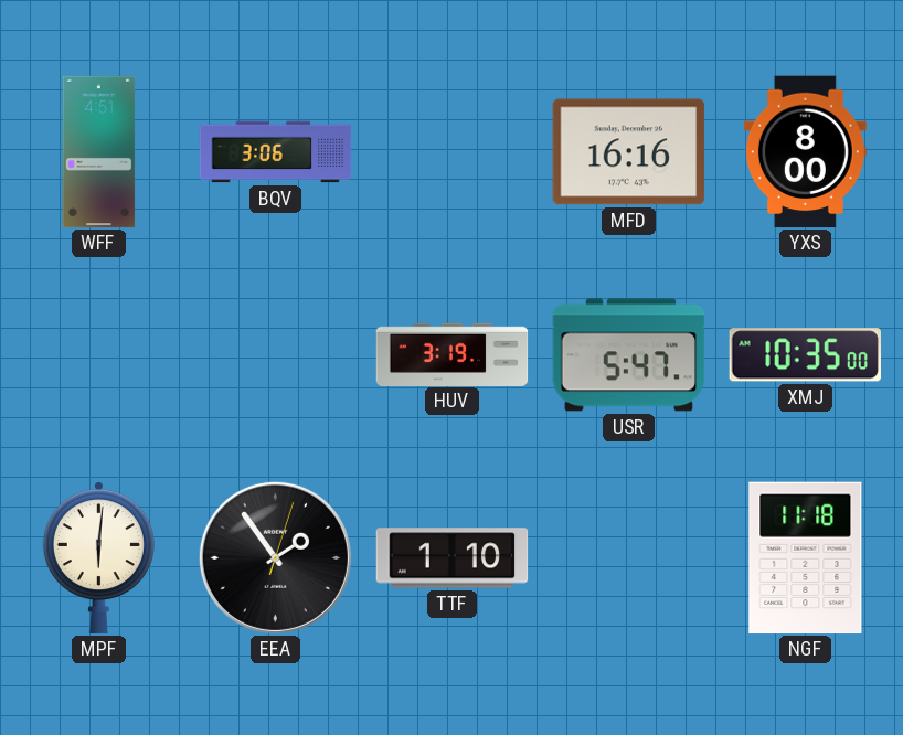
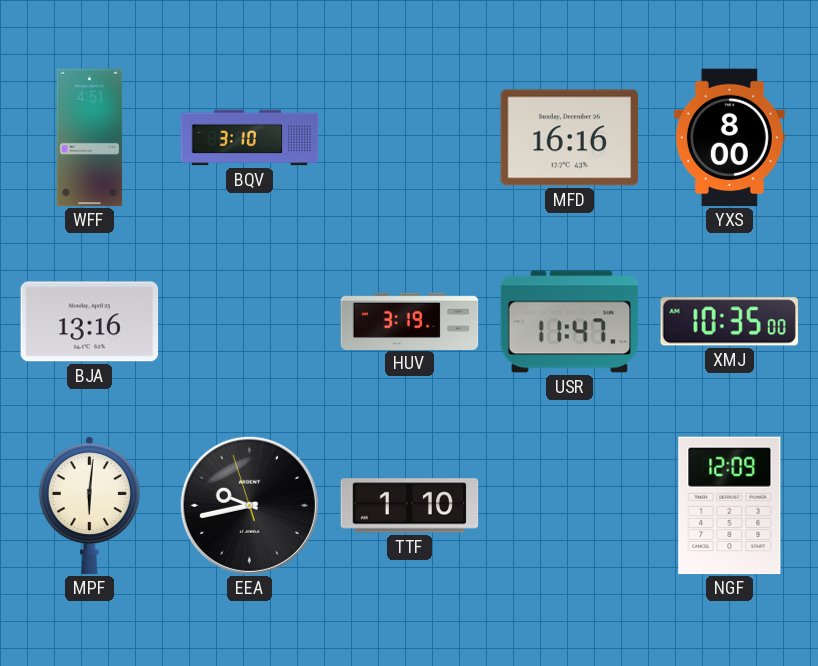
BQV: 3:06 -> 3:10
BJA: none -> 13:16
USR: 5:47 -> 11:47
EEA: 1:54 -> 9:42
NGF: 11:18 -> 12:09
